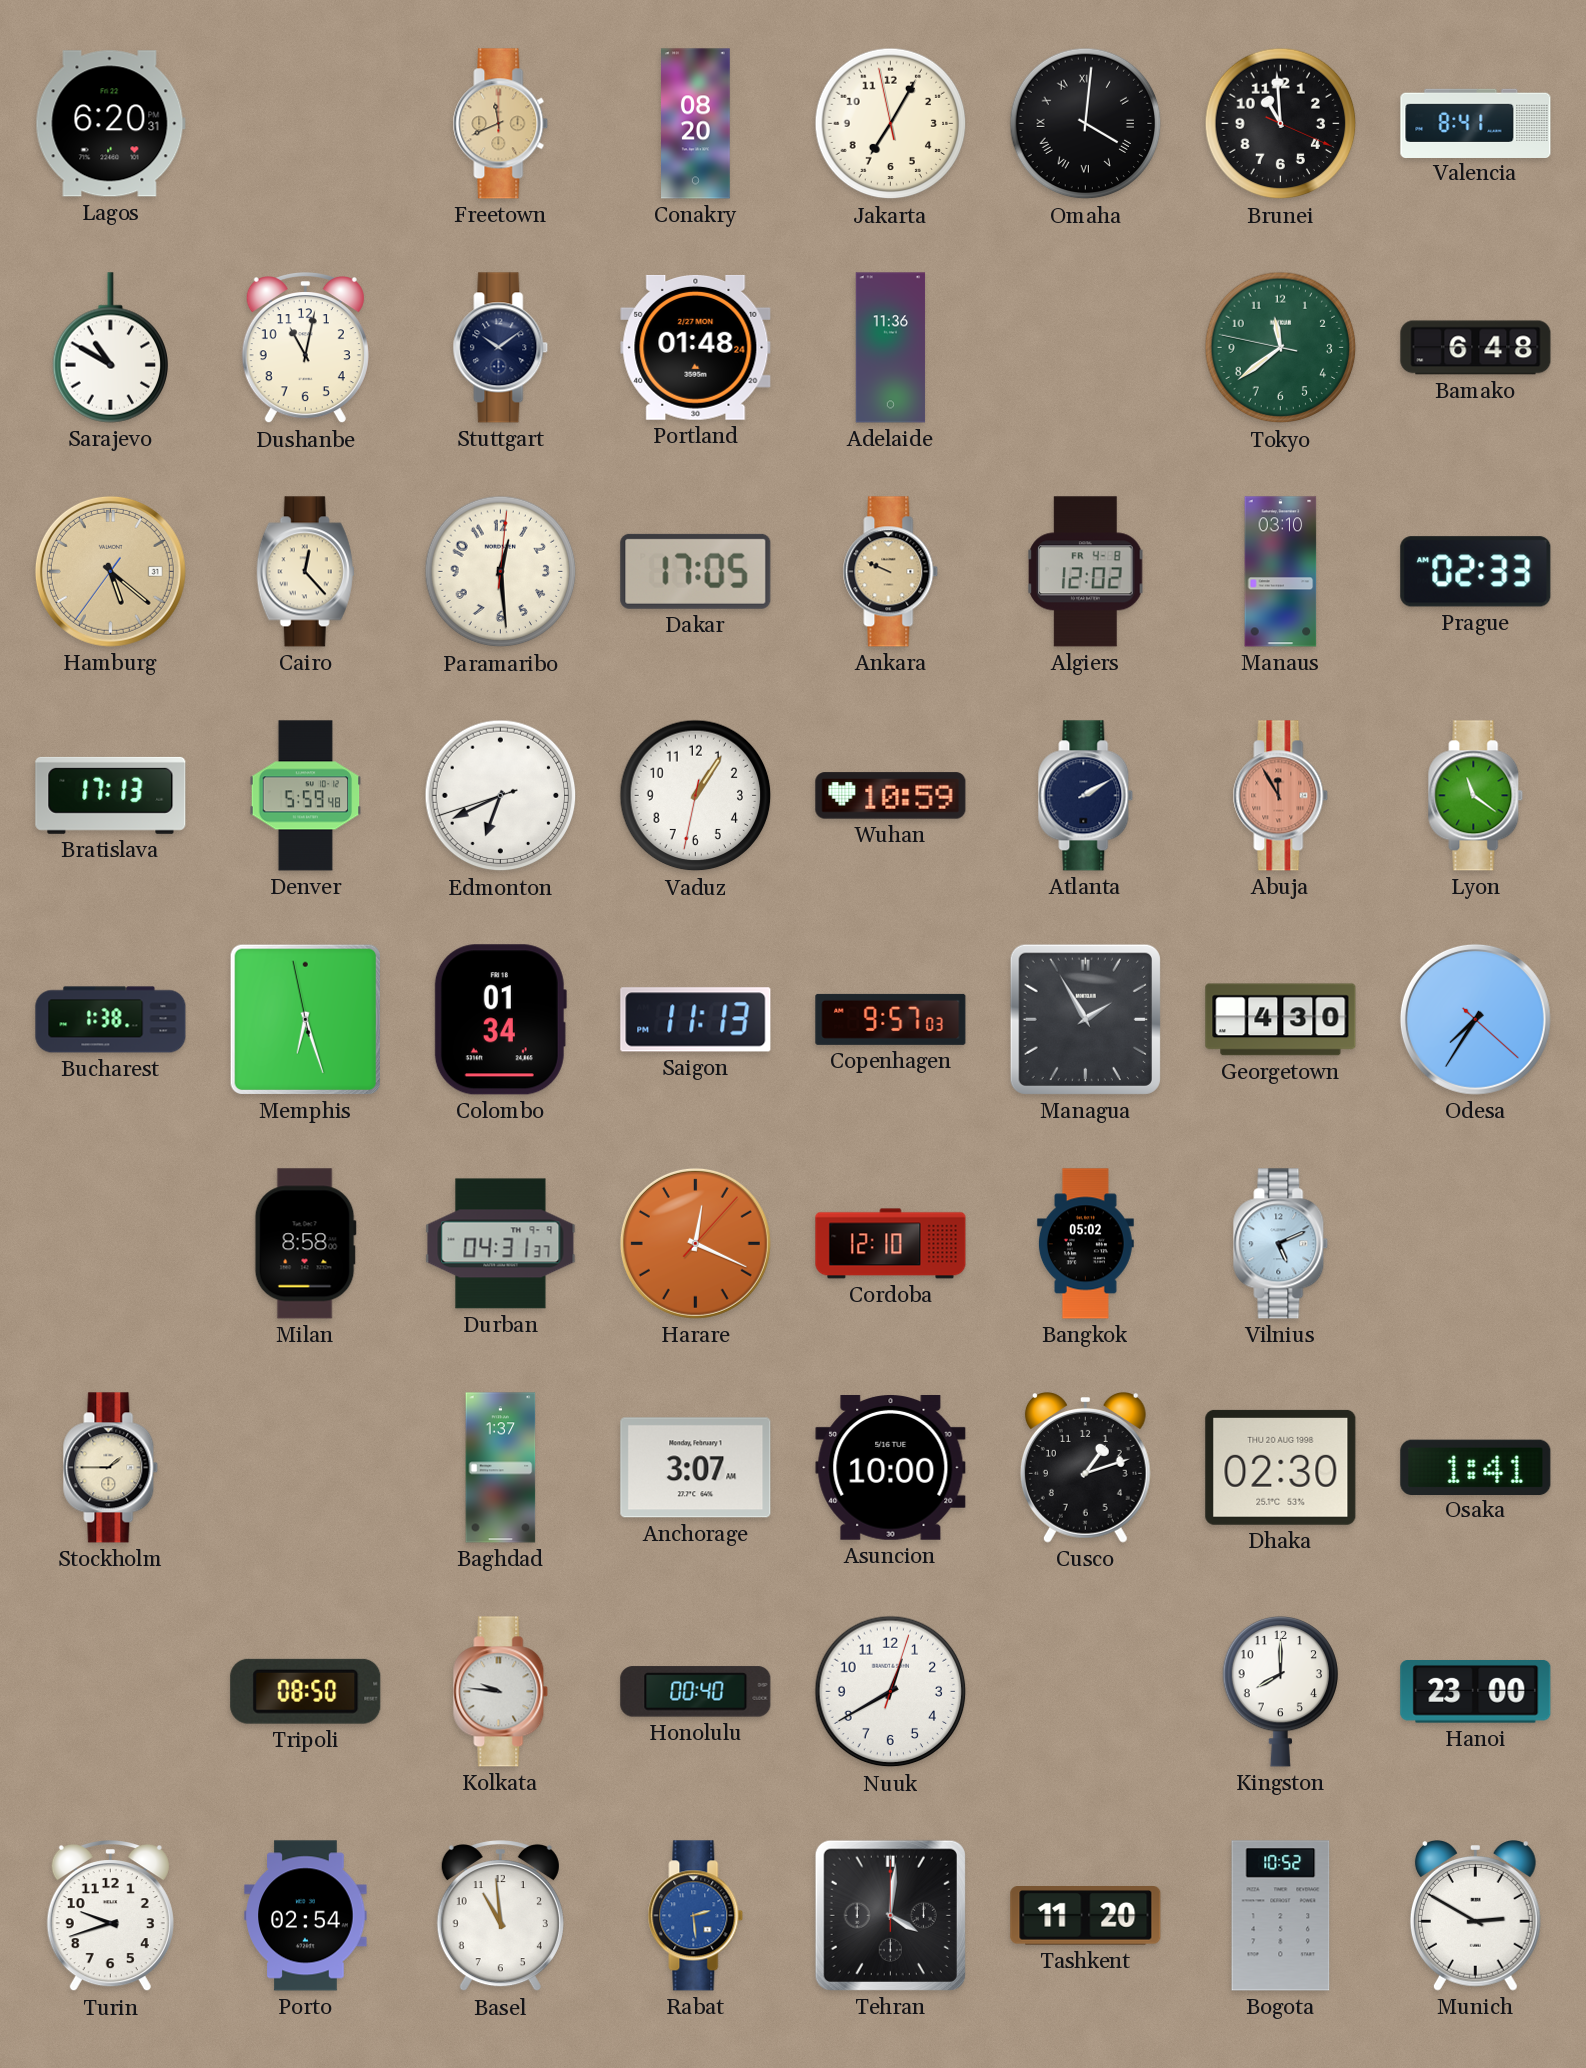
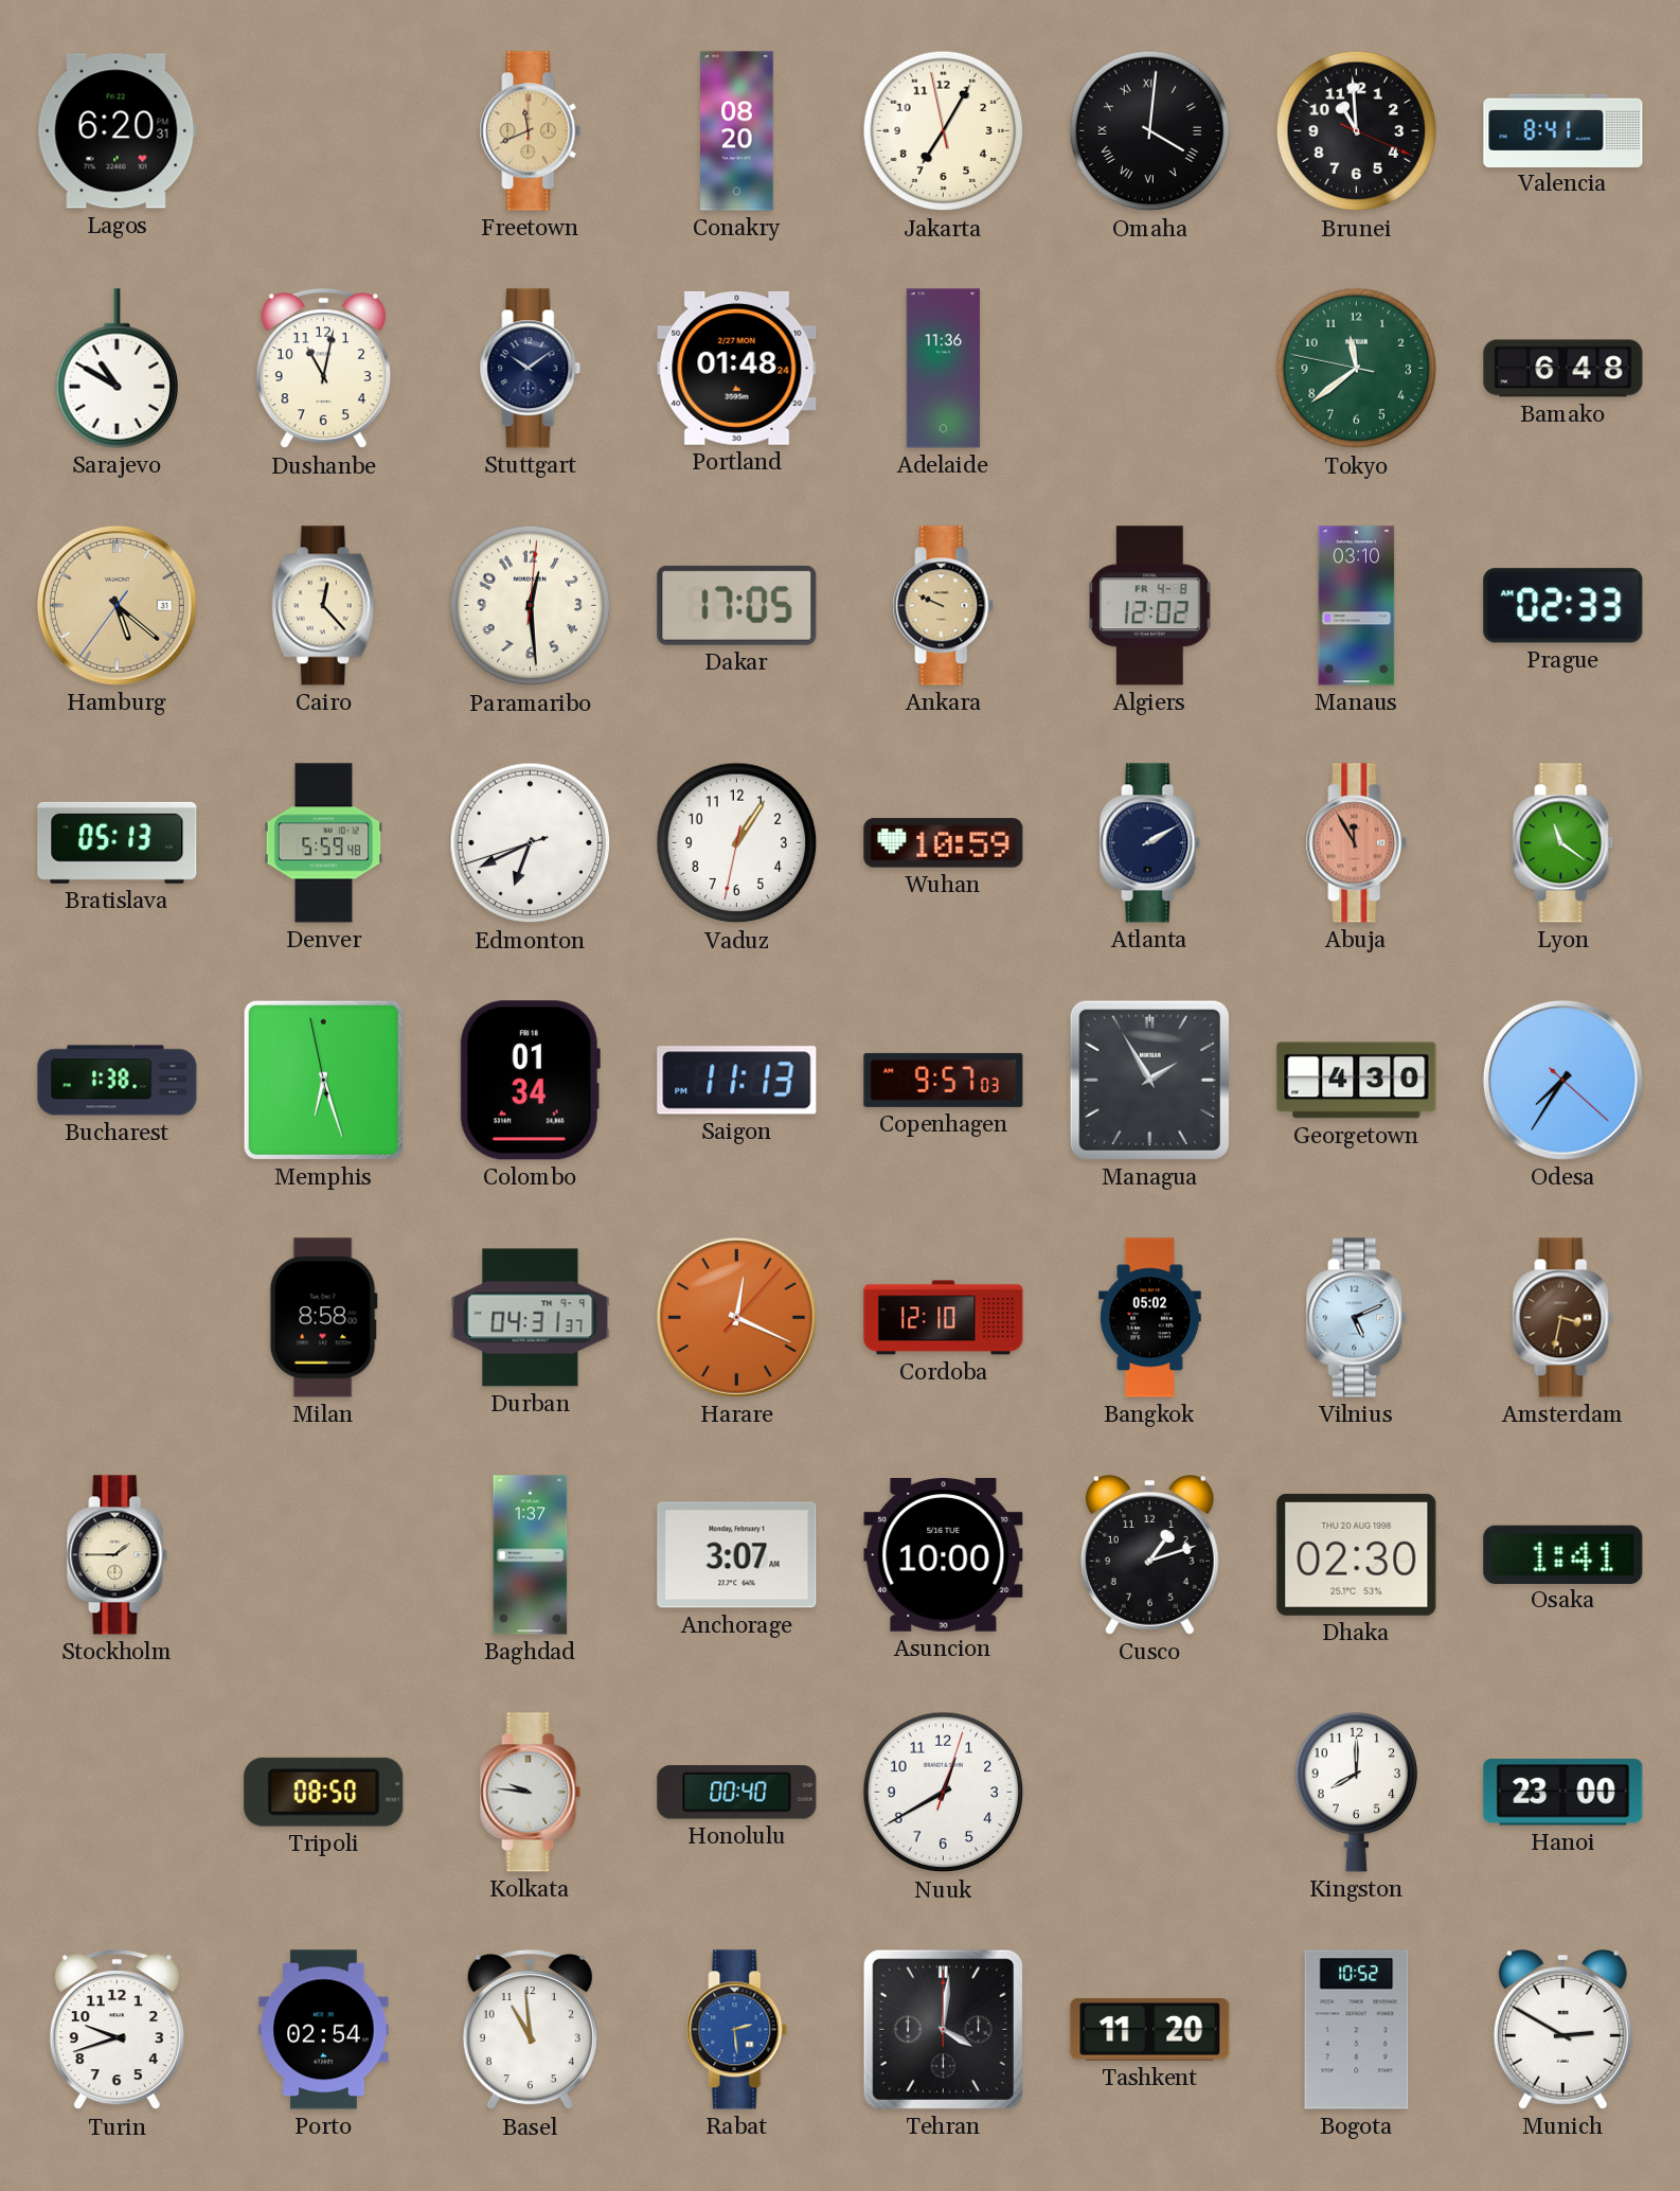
Bratislava: 17:13 -> 05:13
Amsterdam: none -> 3:32
